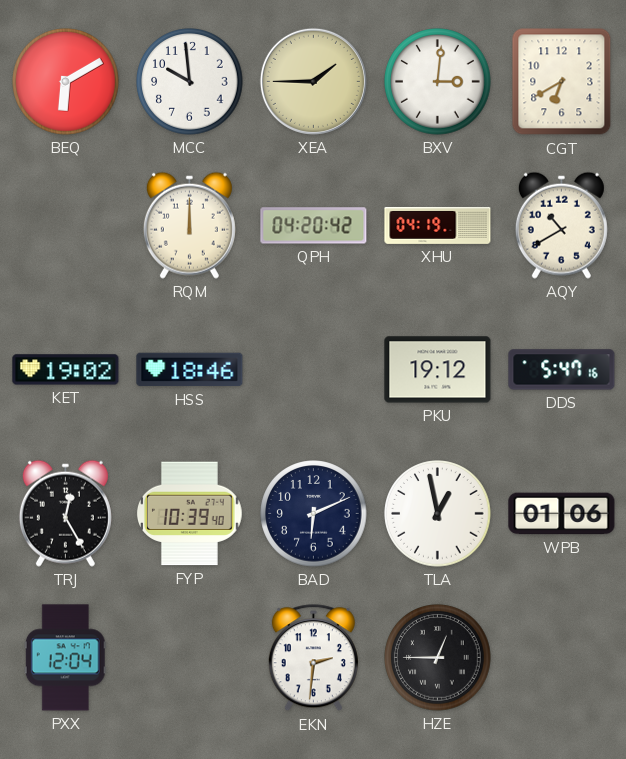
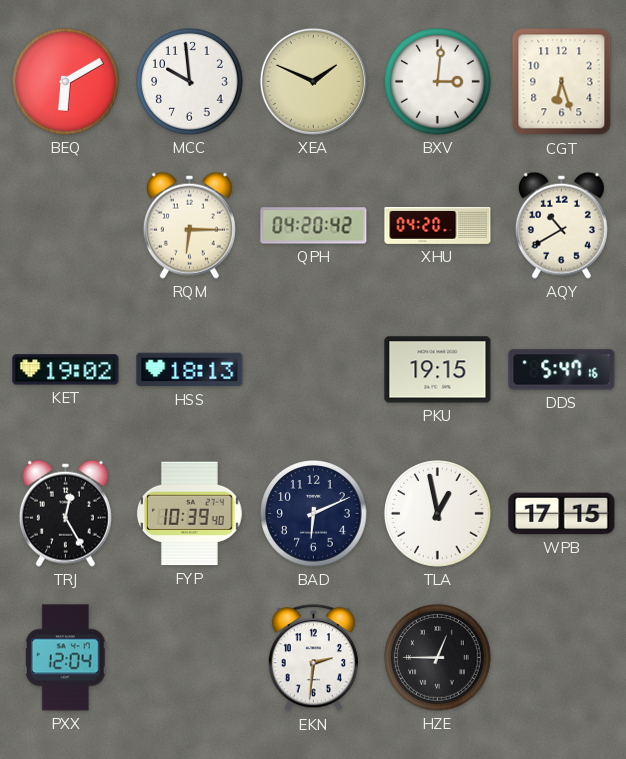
XEA: 1:45 -> 1:49
CGT: 6:40 -> 6:27
RQM: 12:00 -> 6:15
XHU: 04:19 -> 04:20
HSS: 18:46 -> 18:13
PKU: 19:12 -> 19:15
WPB: 01:06 -> 17:15
